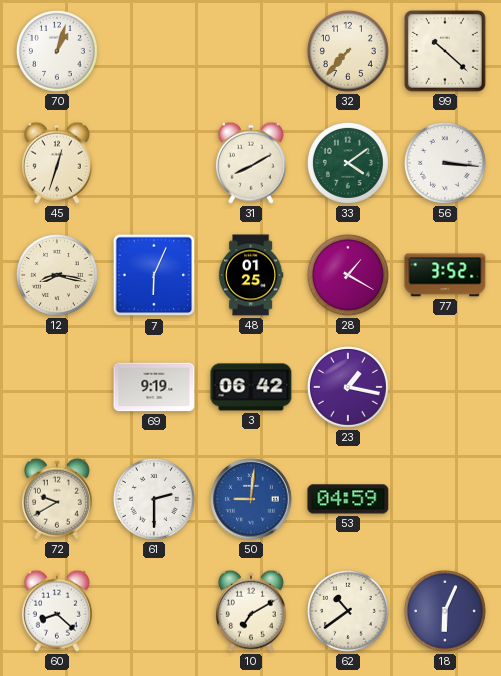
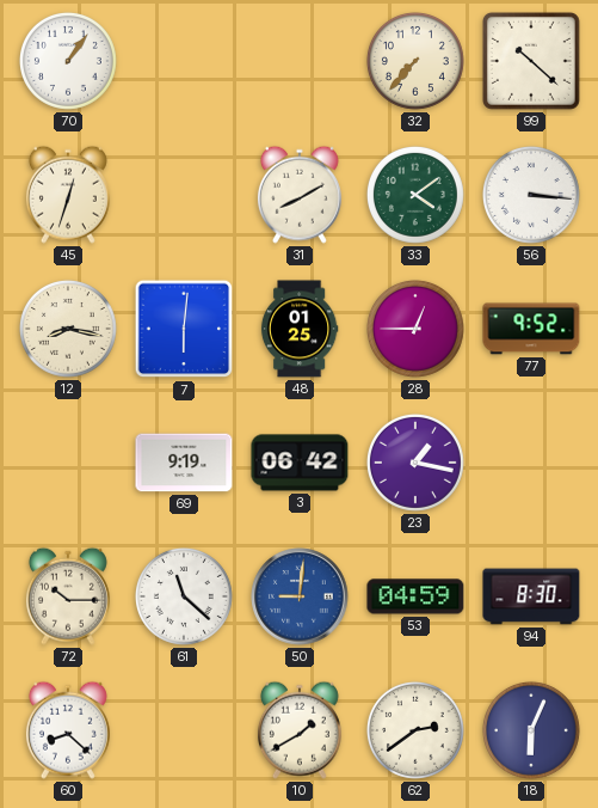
70: 1:03 -> 1:06
7: 6:04 -> 6:01
28: 1:20 -> 12:45
77: 3:52 -> 9:52
72: 9:40 -> 10:15
61: 2:30 -> 11:22
94: none -> 8:30
10: 7:10 -> 1:40
62: 10:39 -> 2:39
